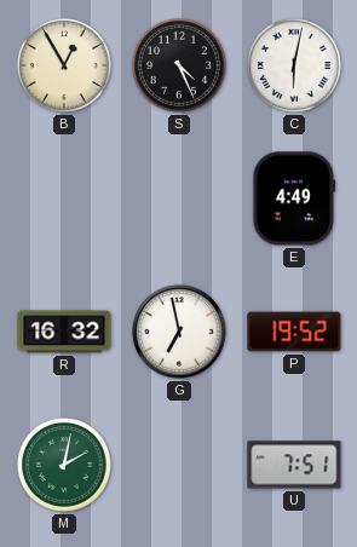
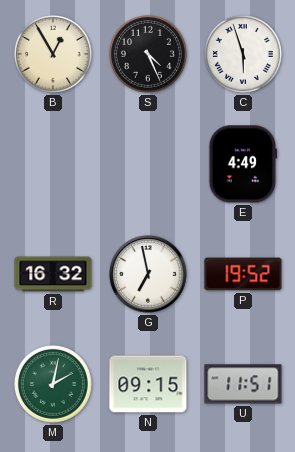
C: 6:02 -> 5:57
N: none -> 09:15
U: 7:51 -> 11:51
